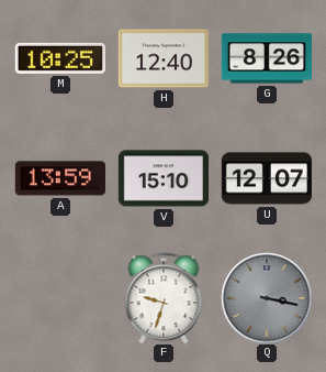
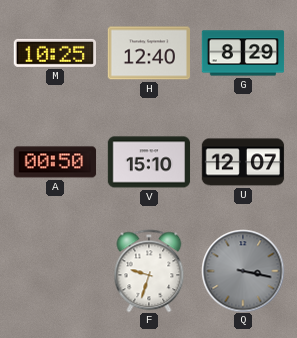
G: 8:26 -> 8:29
A: 13:59 -> 00:50
